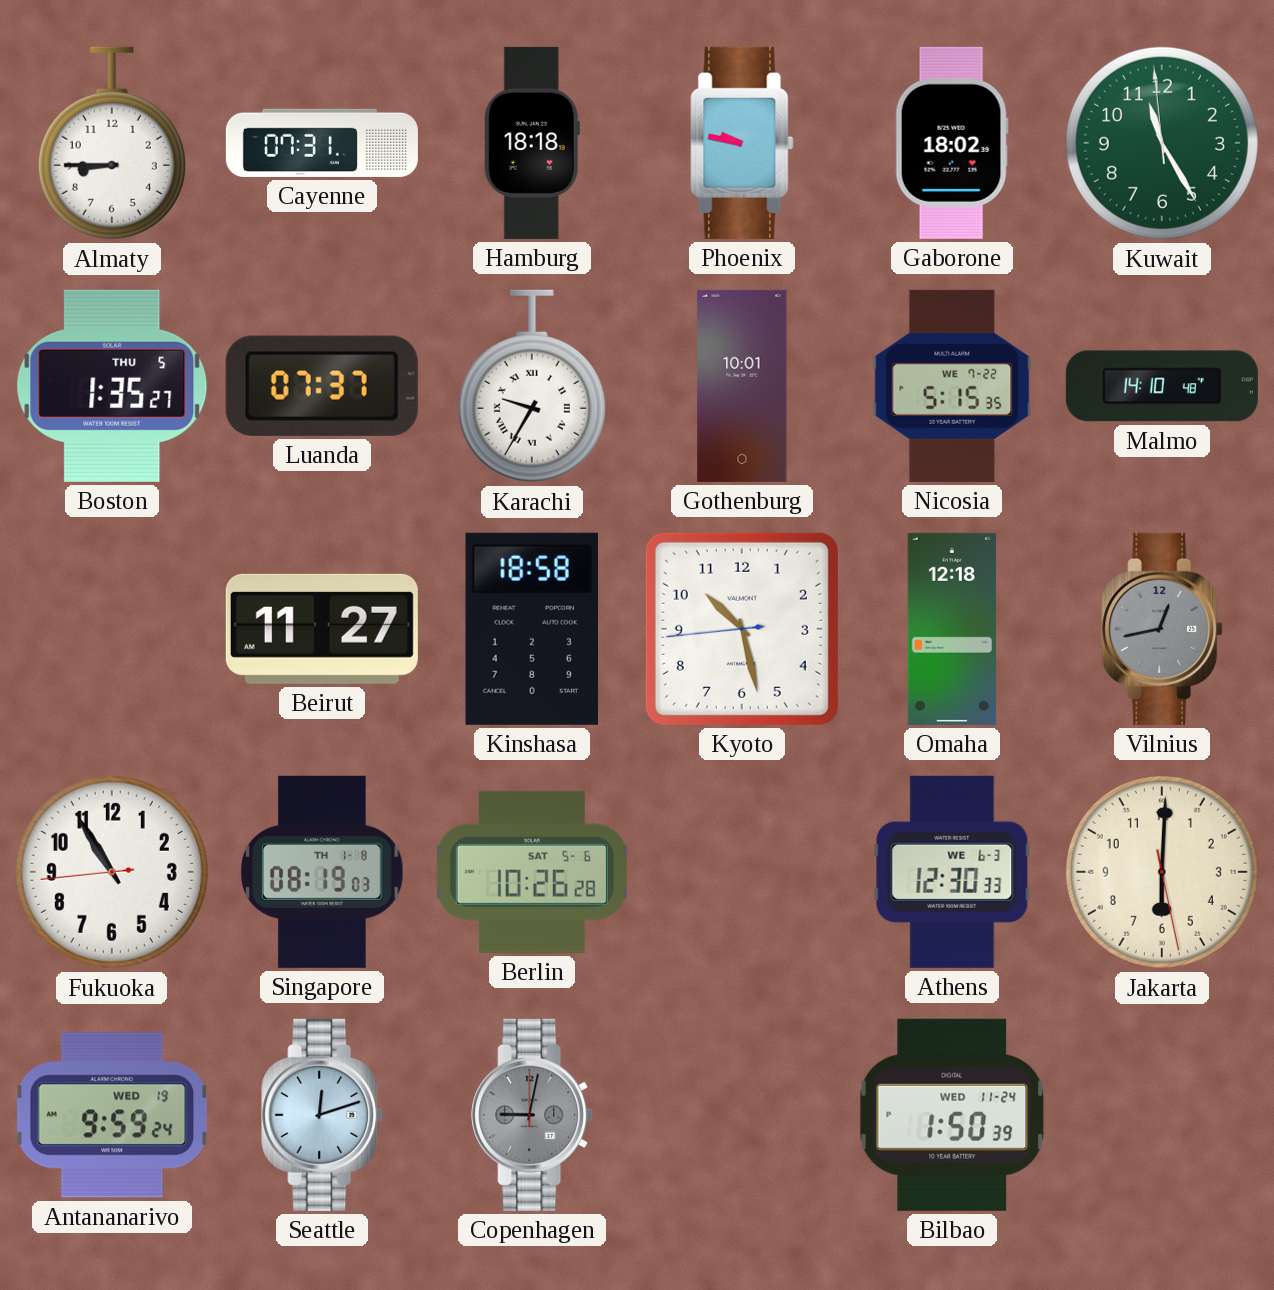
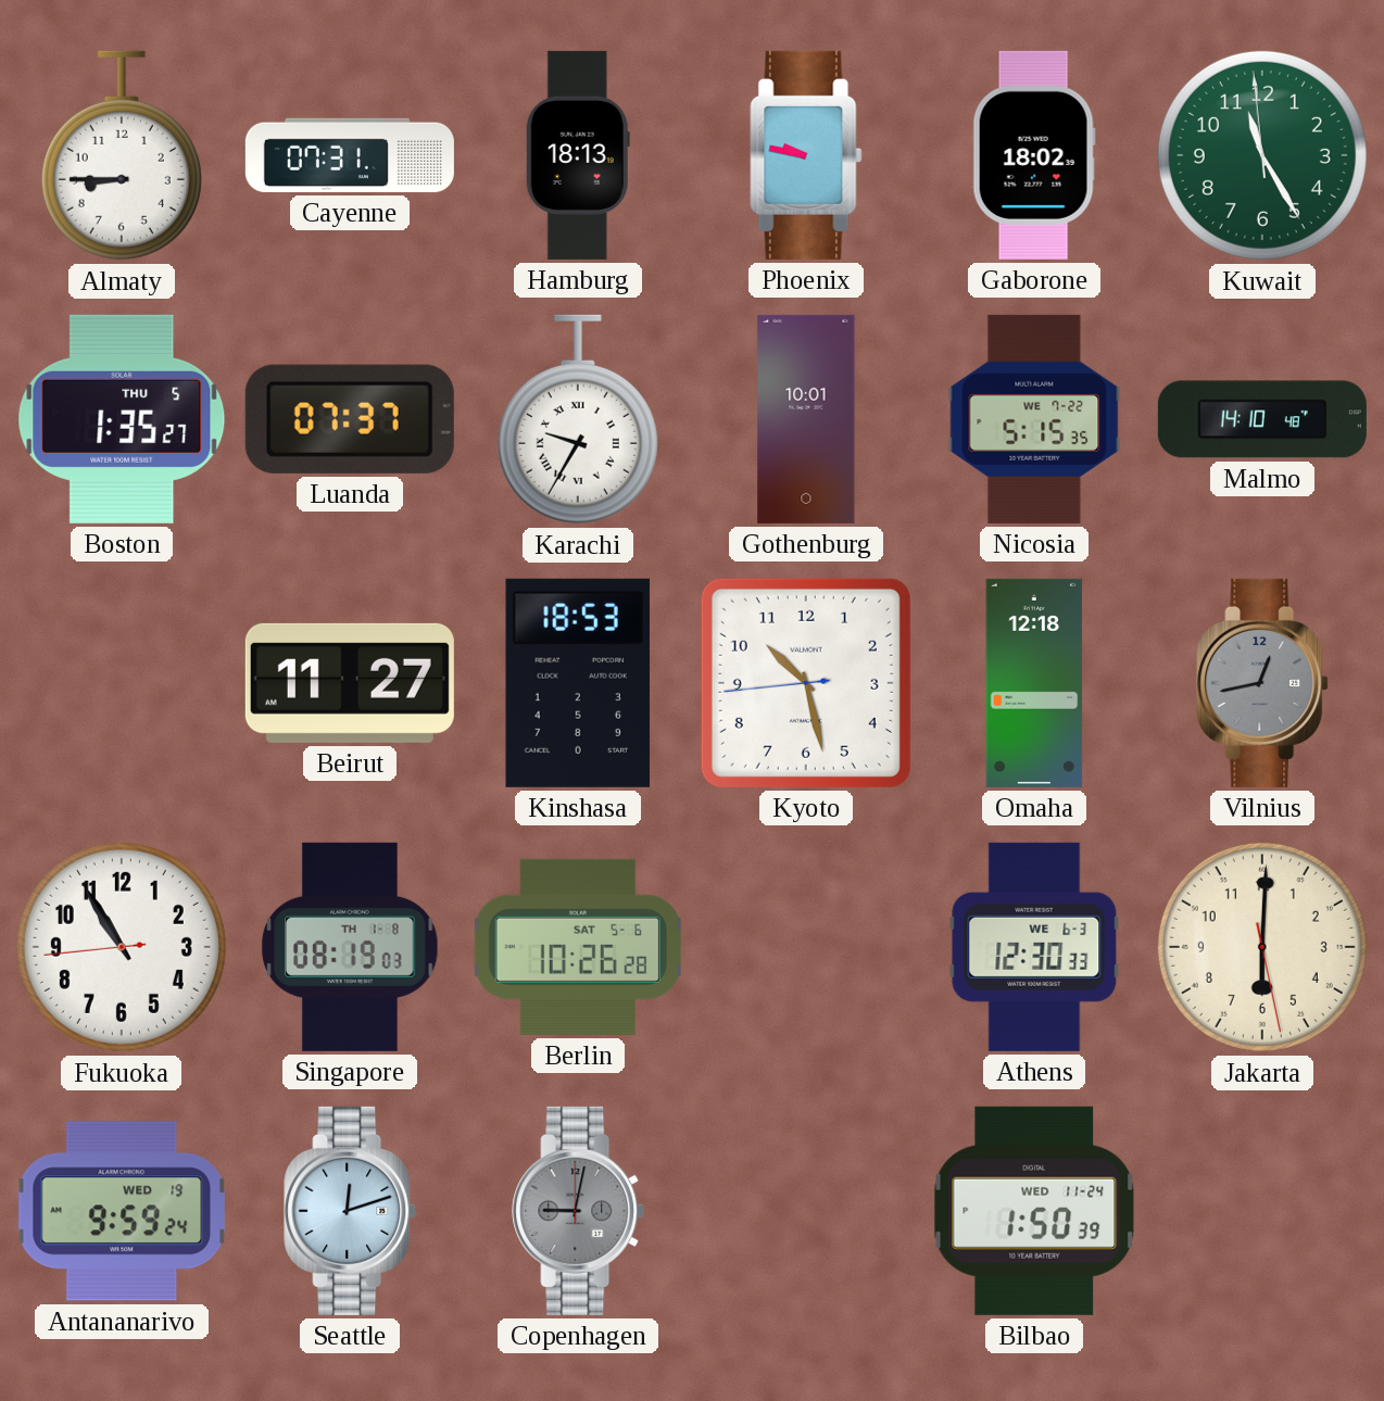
Hamburg: 18:18 -> 18:13
Kinshasa: 18:58 -> 18:53
